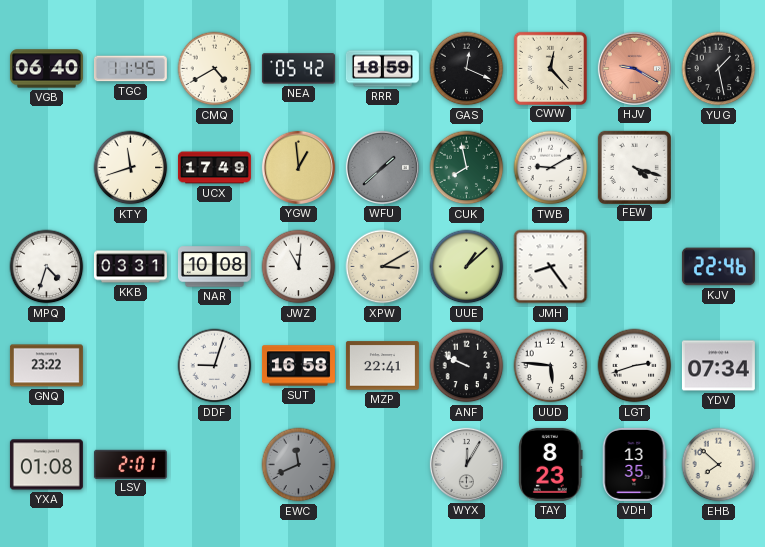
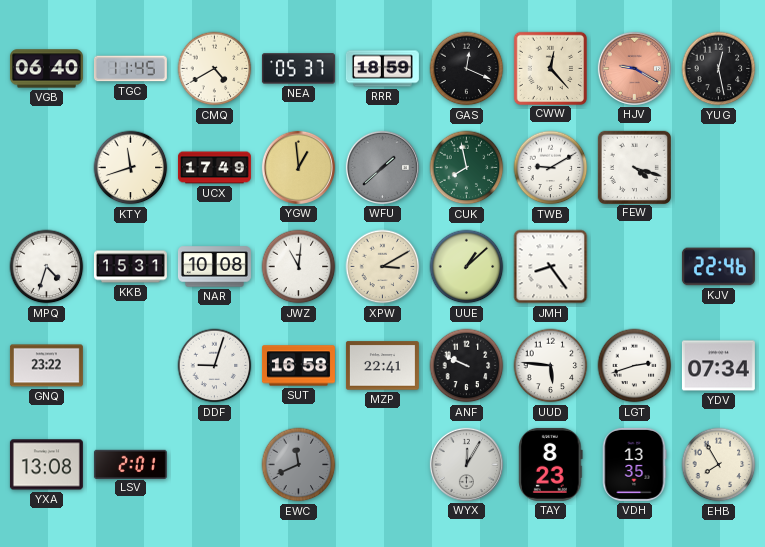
NEA: 05:42 -> 05:37
YUG: 1:28 -> 12:28
KKB: 03:31 -> 15:31
YXA: 01:08 -> 13:08
EHB: 7:52 -> 7:55
